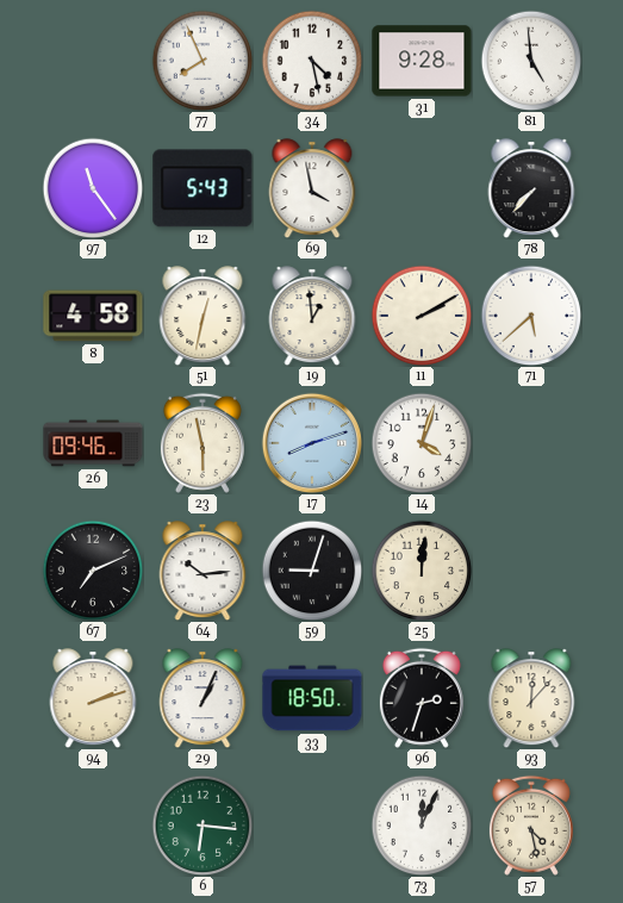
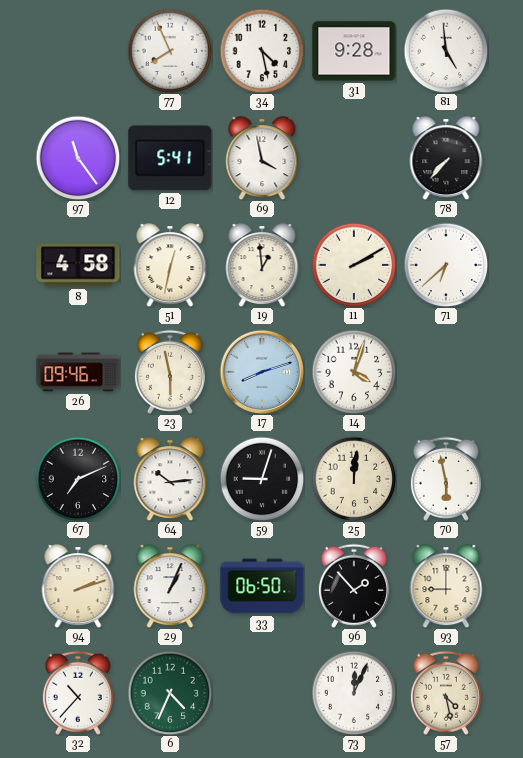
12: 5:43 -> 5:41
71: 5:38 -> 6:38
70: none -> 5:58
33: 18:50 -> 06:50
96: 2:33 -> 1:53
93: 12:07 -> 9:00
32: none -> 10:37
6: 6:16 -> 4:34
